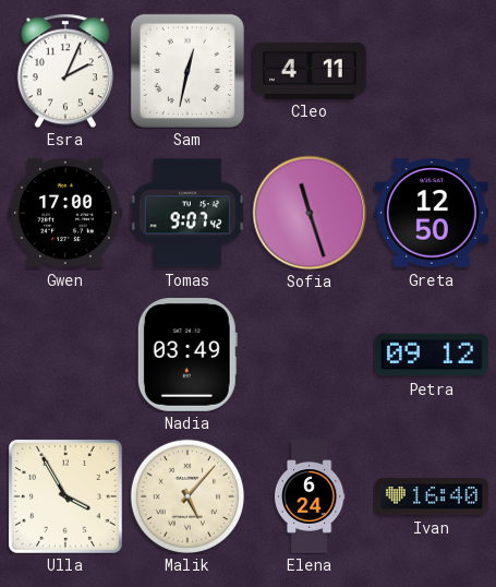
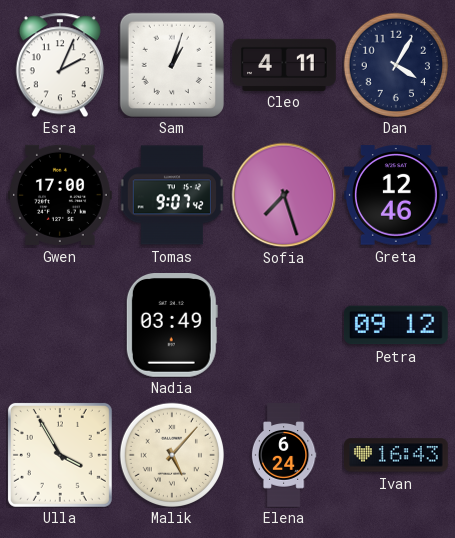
Sam: 12:32 -> 1:03
Dan: none -> 4:05
Sofia: 11:27 -> 7:27
Greta: 12:50 -> 12:46
Ivan: 16:40 -> 16:43
